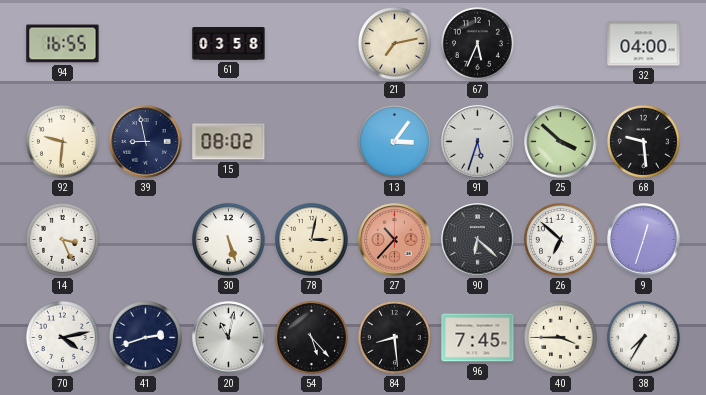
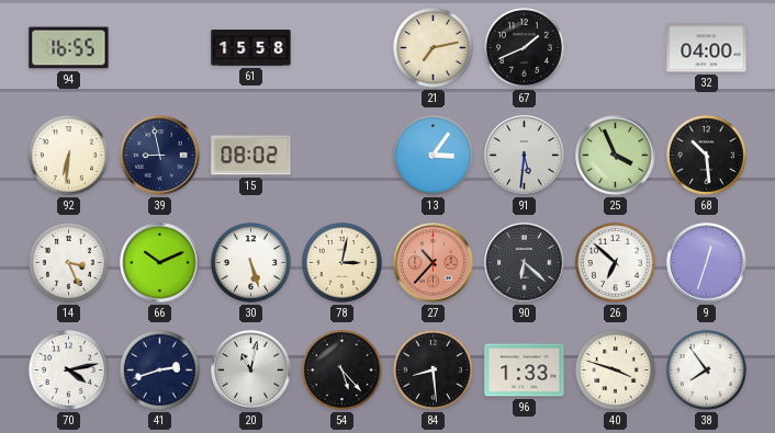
61: 03:58 -> 15:58
67: 5:34 -> 1:41
92: 9:31 -> 6:31
91: 5:33 -> 5:31
25: 3:52 -> 3:56
68: 9:29 -> 10:29
66: none -> 10:11
96: 7:45 -> 1:33
40: 3:45 -> 3:48
38: 7:35 -> 7:54
